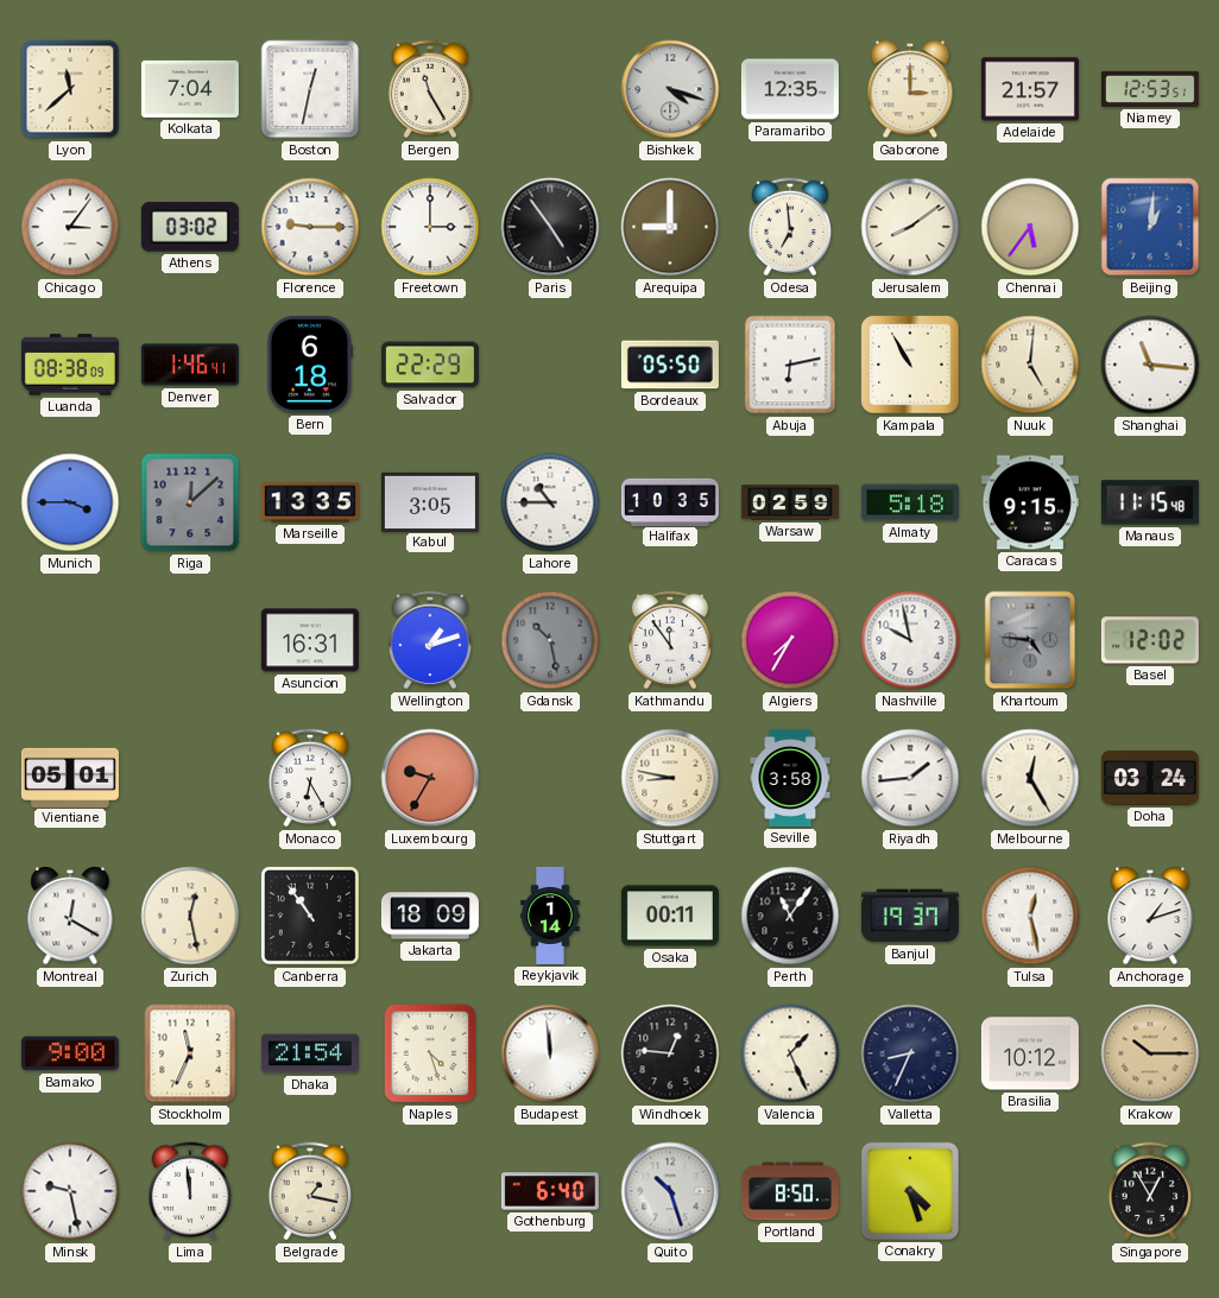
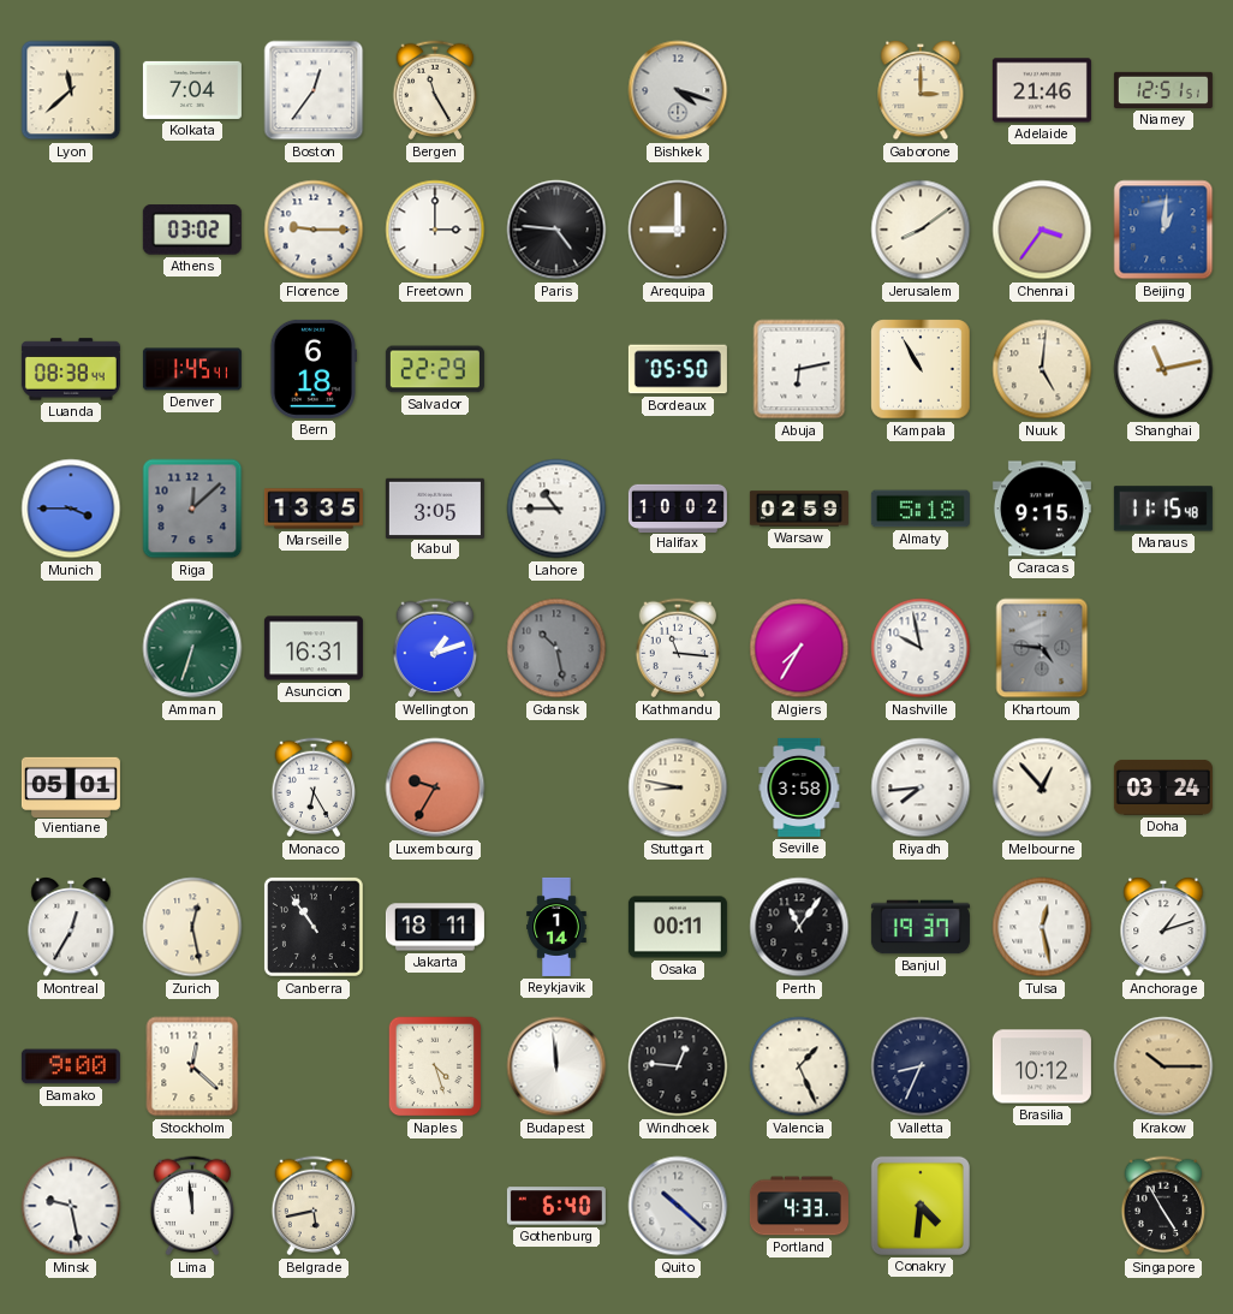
Boston: 12:32 -> 12:36
Paramaribo: 12:35 -> none
Adelaide: 21:57 -> 21:46
Niamey: 12:53 -> 12:51
Chicago: 3:06 -> none
Paris: 4:54 -> 4:46
Odesa: 6:59 -> none
Chennai: 5:36 -> 3:36
Luanda: 08:38:09 -> 08:38:44
Denver: 1:46 -> 1:45
Shanghai: 11:16 -> 11:13
Halifax: 10:35 -> 10:02
Amman: none -> 6:33
Kathmandu: 11:54 -> 11:16
Basel: 12:02 -> none
Riyadh: 1:44 -> 7:44
Melbourne: 12:25 -> 12:53
Montreal: 12:20 -> 12:35
Jakarta: 18:09 -> 18:11
Stockholm: 11:34 -> 12:22
Dhaka: 21:54 -> none
Belgrade: 1:17 -> 5:43
Quito: 10:27 -> 10:22
Portland: 8:50 -> 4:33
Conakry: 4:27 -> 4:31
Singapore: 12:55 -> 4:55
